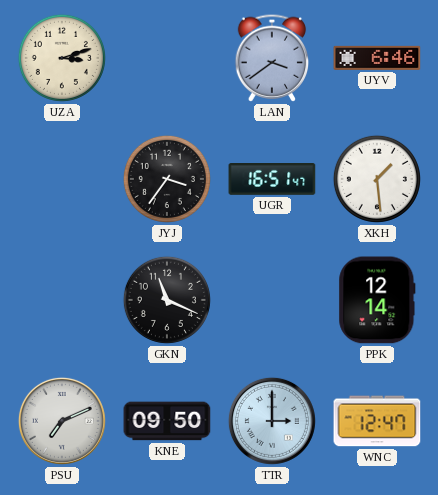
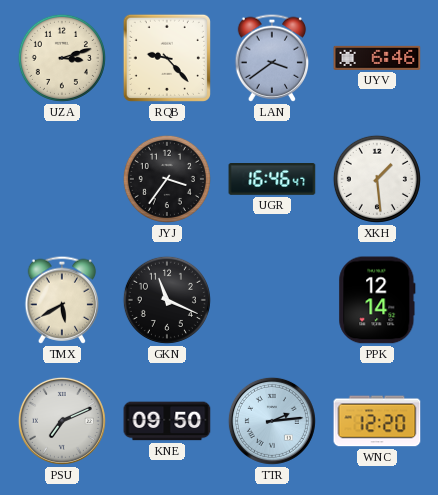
RQB: none -> 9:23
UGR: 16:51 -> 16:46
TMX: none -> 5:40
TTR: 3:00 -> 2:14
WNC: 12:47 -> 12:20
